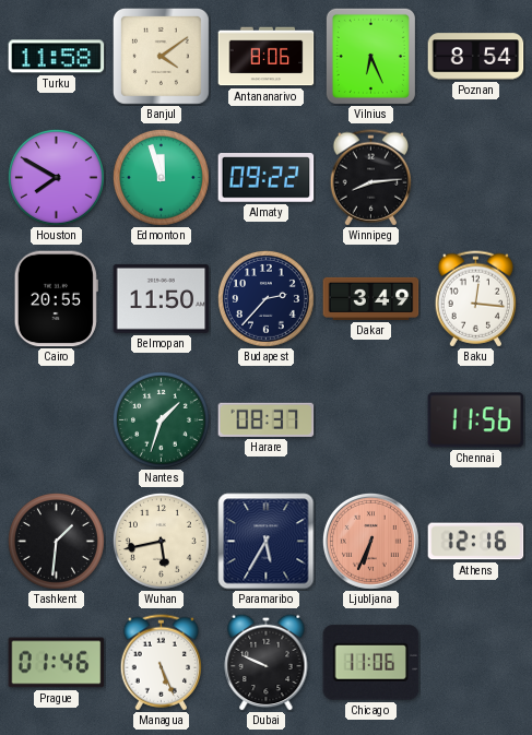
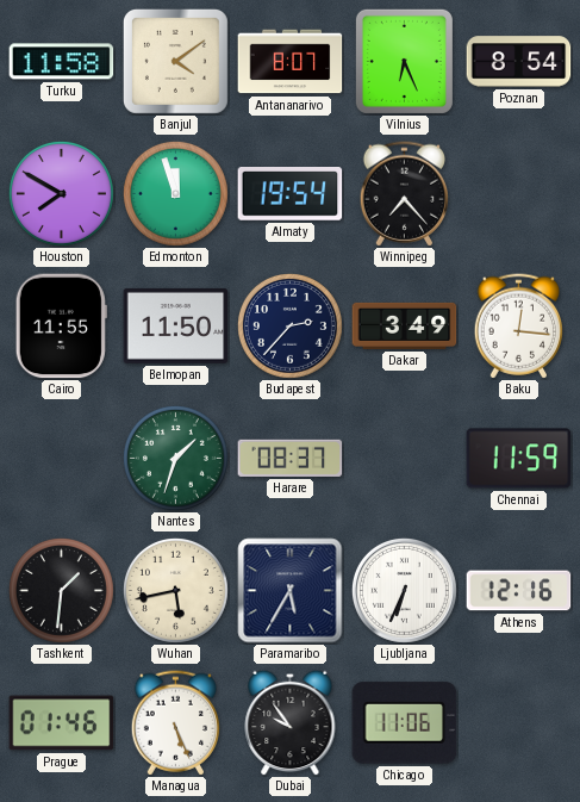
Antananarivo: 8:06 -> 8:07
Almaty: 09:22 -> 19:54
Winnipeg: 8:14 -> 7:23
Cairo: 20:55 -> 11:55
Chennai: 11:56 -> 11:59
Ljubljana dial: salmon -> white
Dubai: 9:49 -> 9:54
